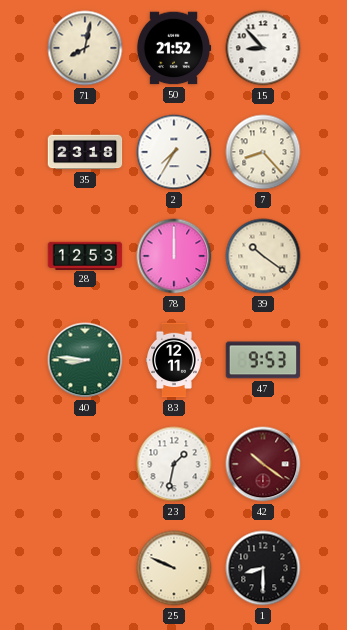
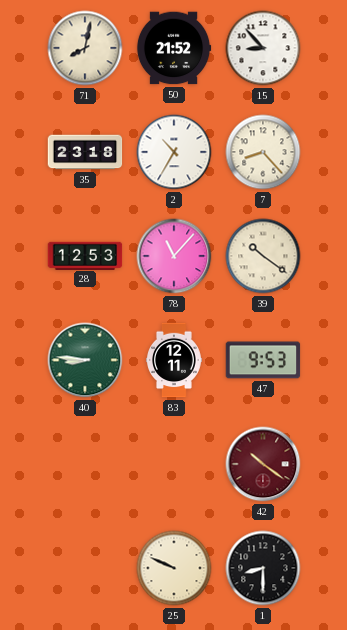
2: 7:35 -> 10:35
78: 12:00 -> 11:07
23: 1:32 -> none
